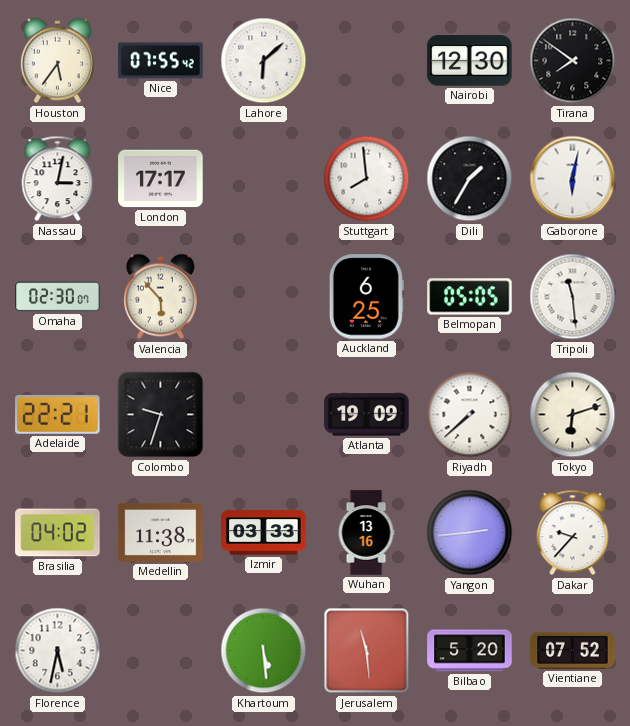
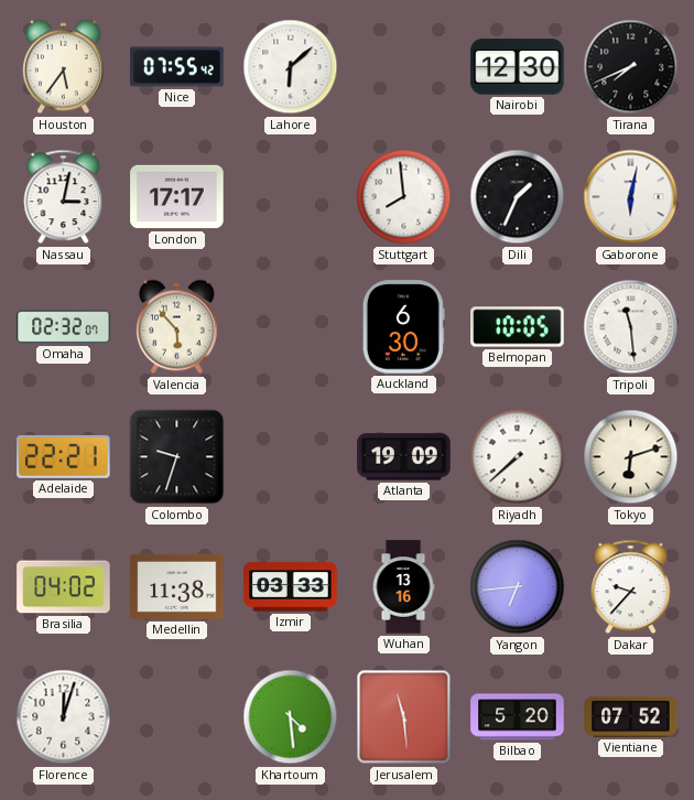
Tirana: 7:51 -> 7:41
Dili: 1:35 -> 1:34
Omaha: 02:30 -> 02:32
Auckland: 6:25 -> 6:30
Belmopan: 05:05 -> 10:05
Yangon: 2:44 -> 6:44
Florence: 5:32 -> 12:03
Khartoum: 5:29 -> 4:29
